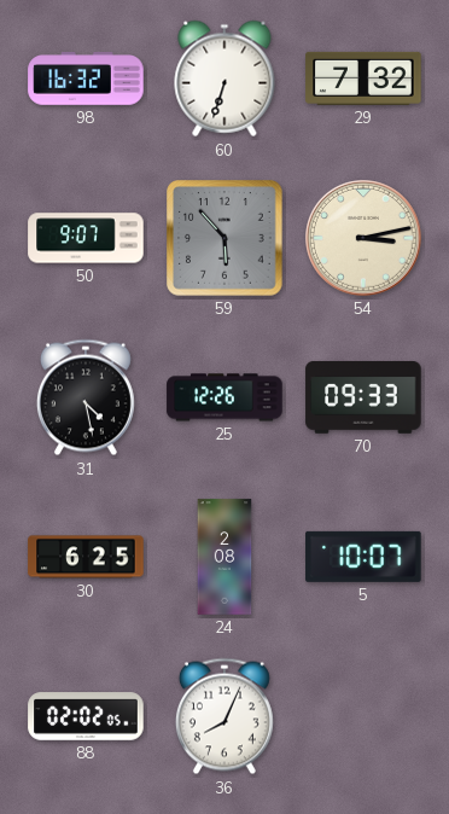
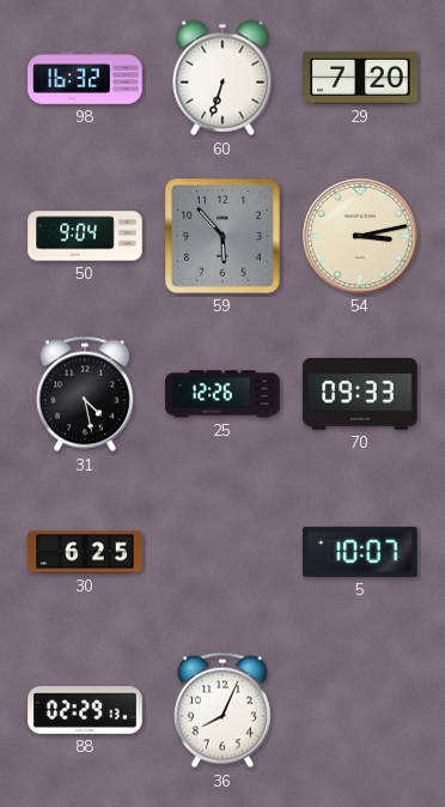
29: 7:32 -> 7:20
50: 9:07 -> 9:04
24: 2:08 -> none
88: 02:02 -> 02:29
